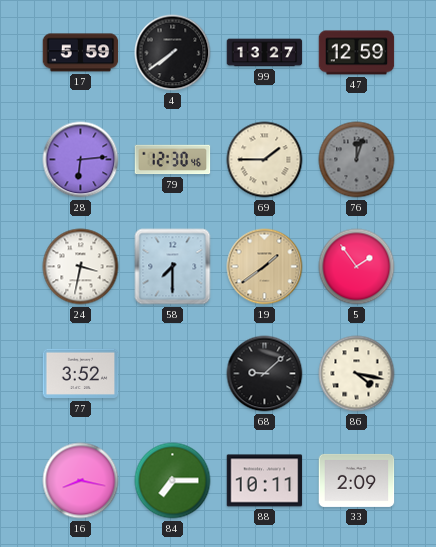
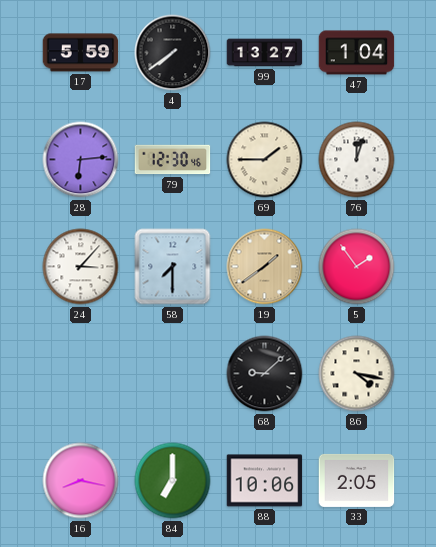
47: 12:59 -> 1:04
76 dial: grey -> white
24: 3:32 -> 3:07
77: 3:52 -> none
84: 7:15 -> 7:00
88: 10:11 -> 10:06
33: 2:09 -> 2:05
